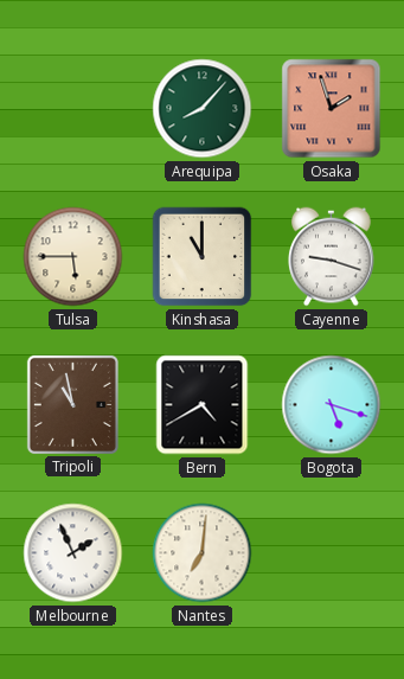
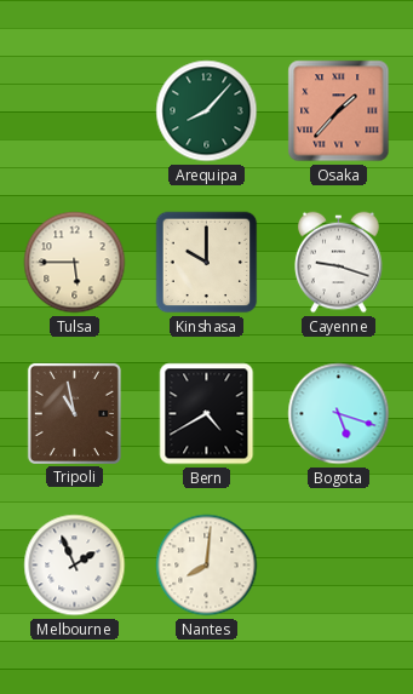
Osaka: 1:57 -> 1:37
Kinshasa: 11:00 -> 10:00
Nantes: 7:01 -> 8:01
